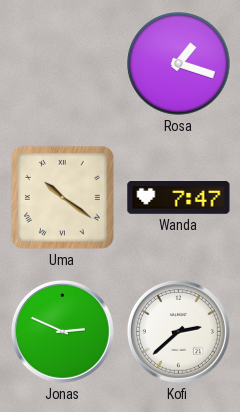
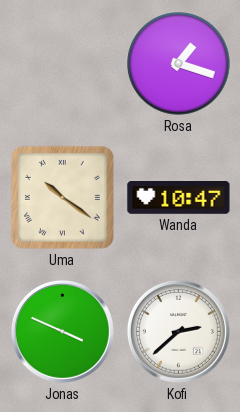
Wanda: 7:47 -> 10:47
Jonas: 2:49 -> 3:49
